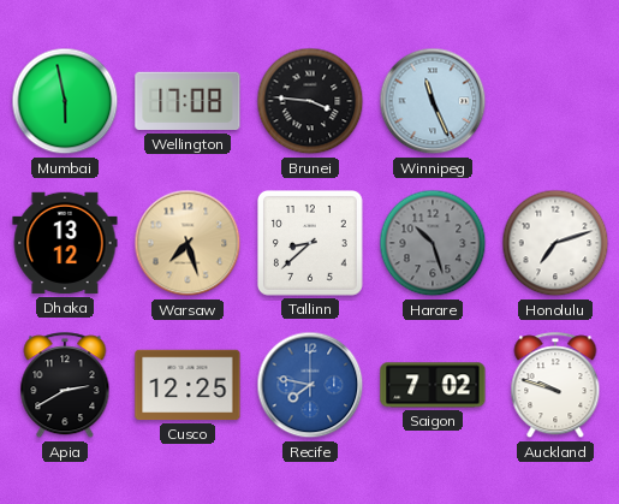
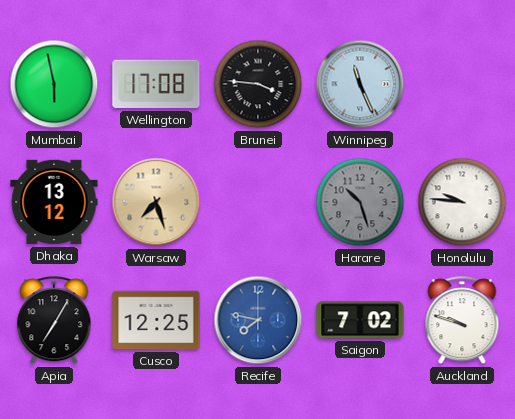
Tallinn: 8:38 -> none
Honolulu: 7:12 -> 9:46
Apia: 2:40 -> 7:05
